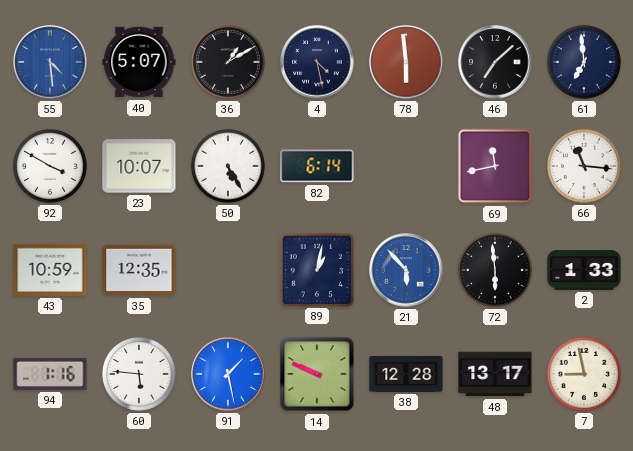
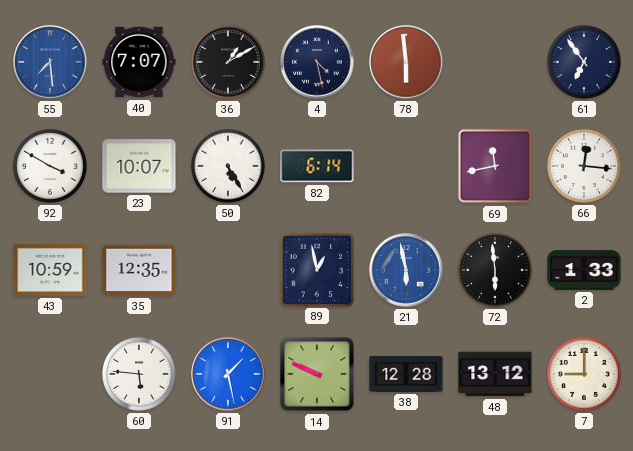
55: 4:29 -> 7:29
40: 5:07 -> 7:07
46: 7:08 -> none
61: 6:59 -> 6:54
66: 11:16 -> 12:16
89: 1:02 -> 12:58
21: 5:53 -> 5:58
94: 1:16 -> none
48: 13:17 -> 13:12
7: 8:58 -> 9:00
